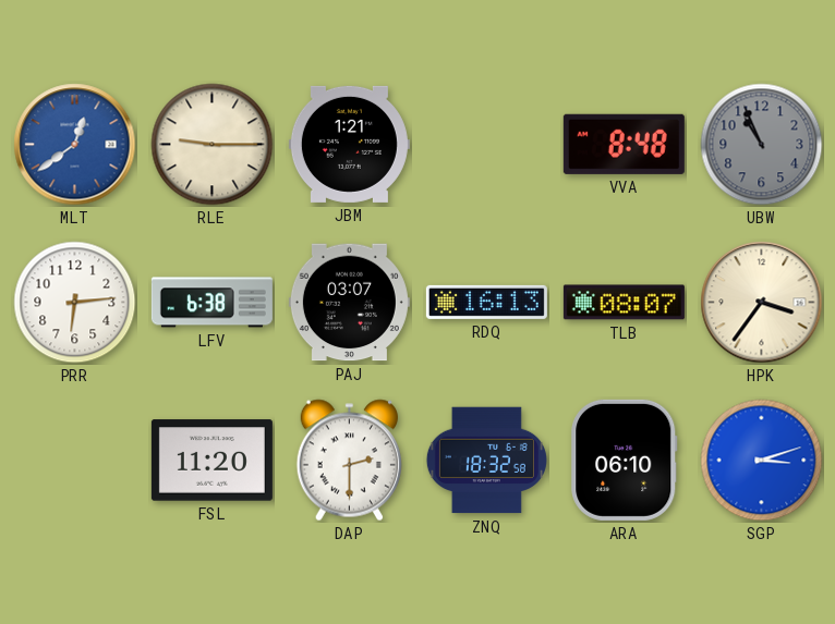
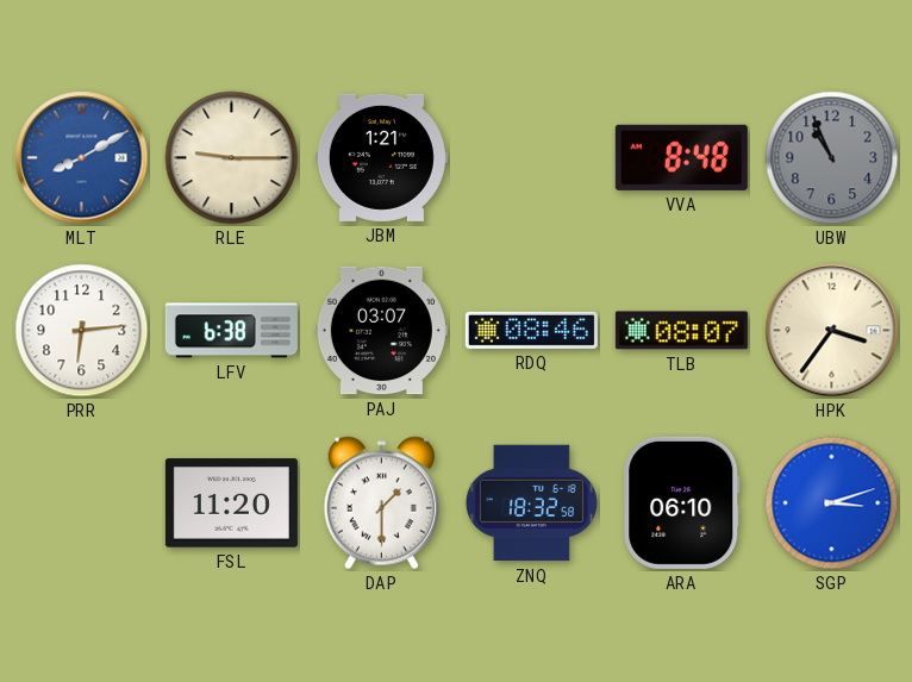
MLT: 12:39 -> 8:10
RDQ: 16:13 -> 08:46
DAP: 2:30 -> 1:30
